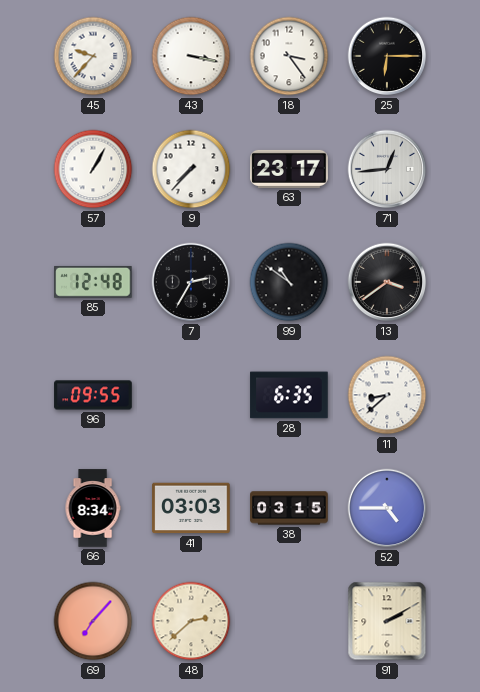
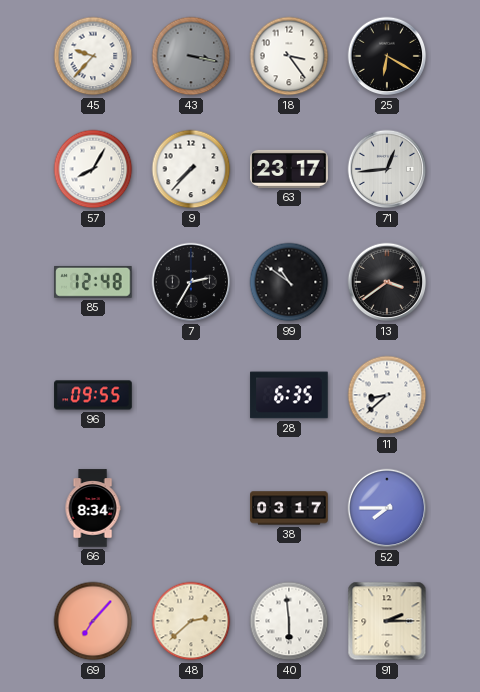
43 dial: white -> grey
25: 6:15 -> 6:20
57: 1:05 -> 8:05
41: 03:03 -> none
38: 03:15 -> 03:17
52: 4:45 -> 7:45
40: none -> 5:59
91: 2:10 -> 2:15
